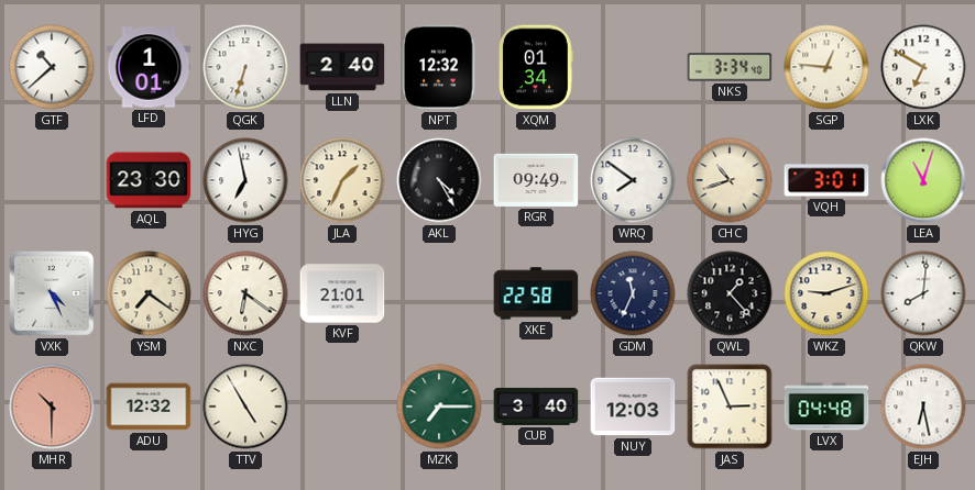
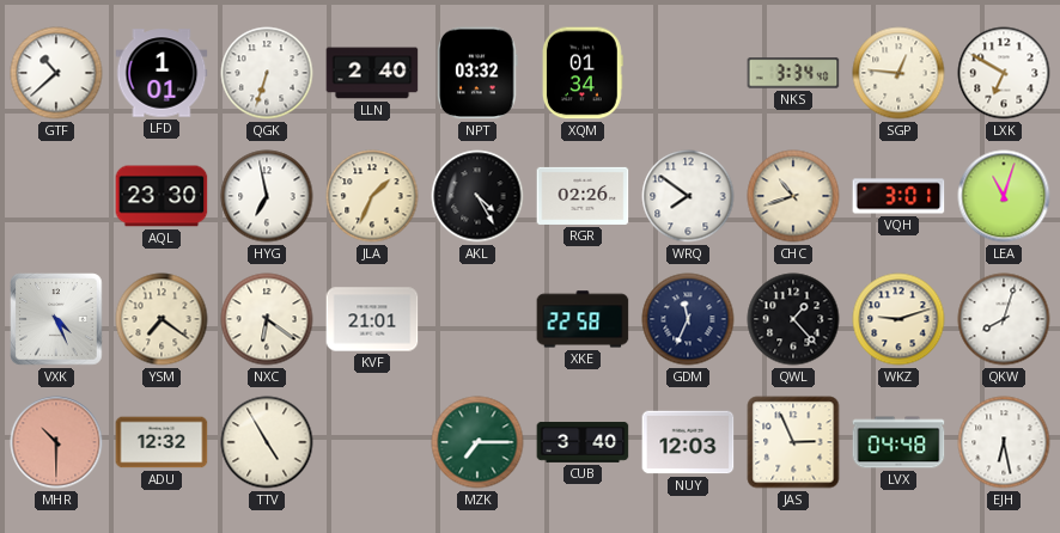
NPT: 12:32 -> 03:32
RGR: 09:49 -> 02:26
QKW: 8:01 -> 8:03
